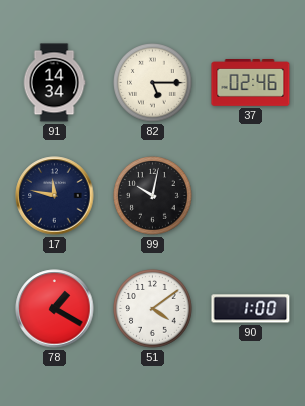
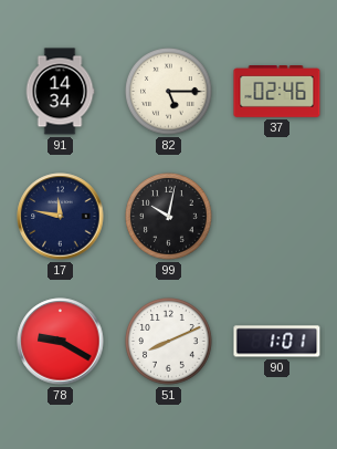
78: 1:20 -> 9:20
51: 4:09 -> 8:11
90: 1:00 -> 1:01
